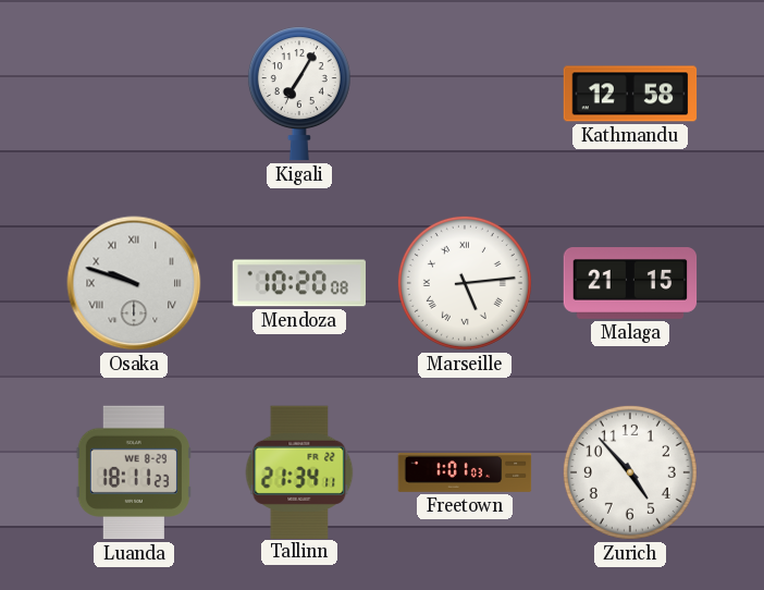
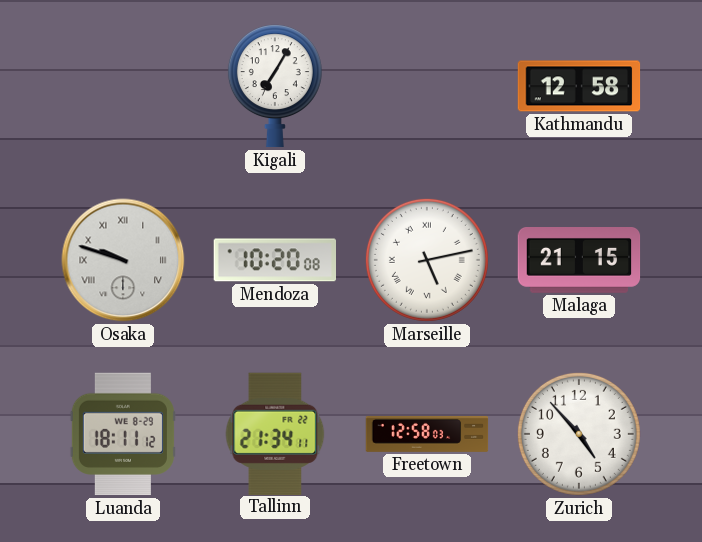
Marseille: 5:14 -> 5:13
Luanda: 18:11:23 -> 18:11:12
Freetown: 1:01 -> 12:58
